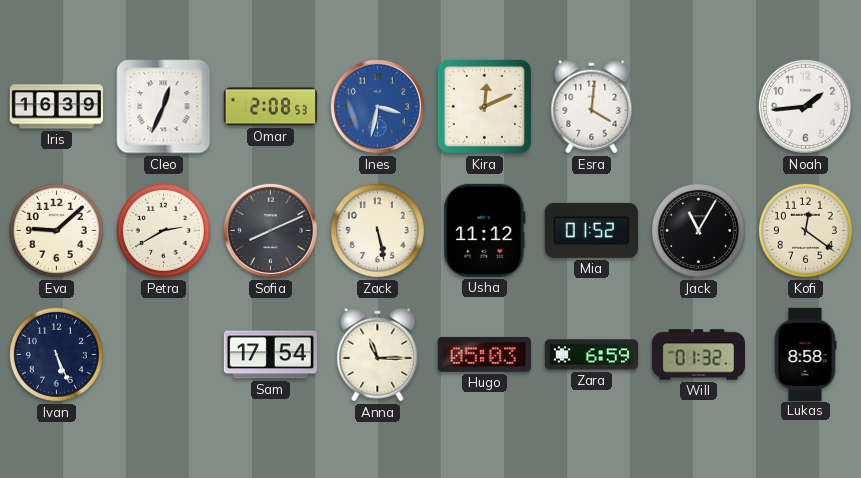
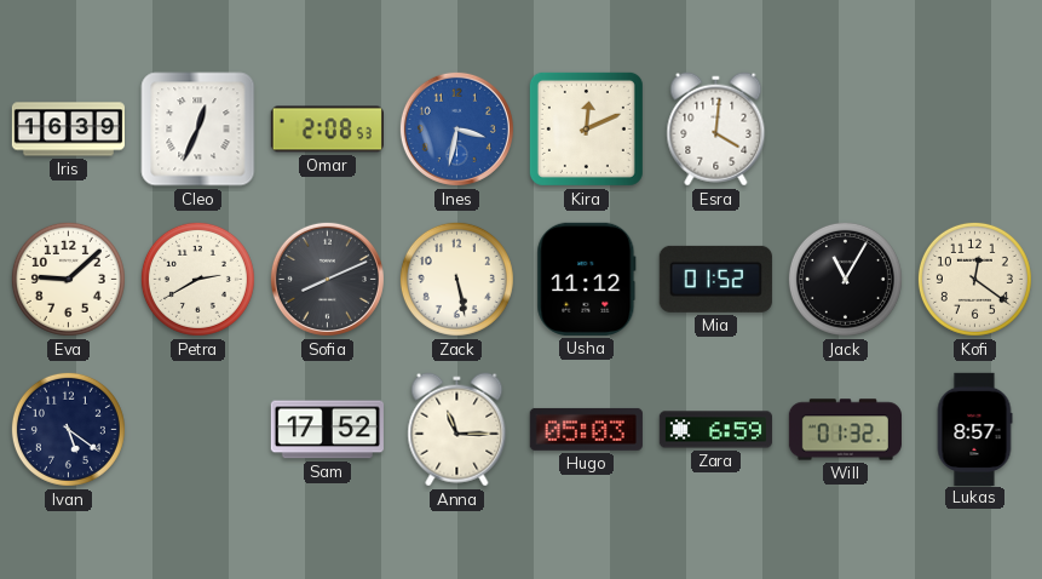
Noah: 1:44 -> none
Ivan: 5:26 -> 5:21
Sam: 17:54 -> 17:52
Lukas: 8:58 -> 8:57
